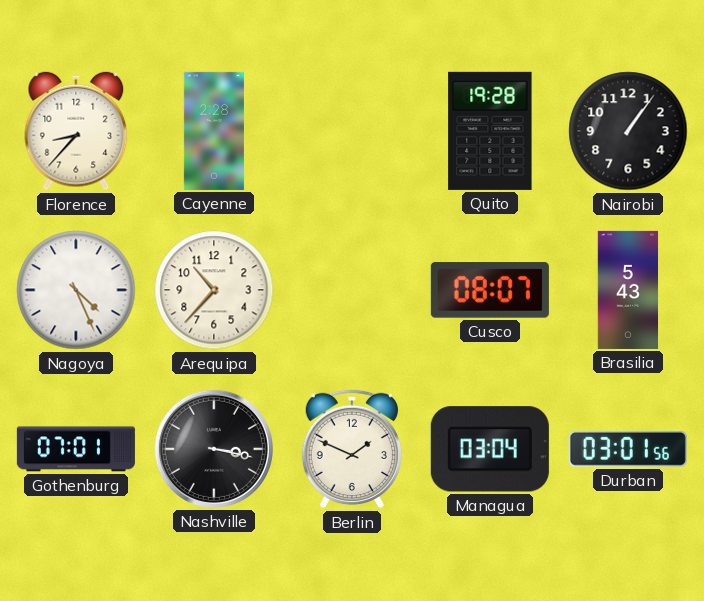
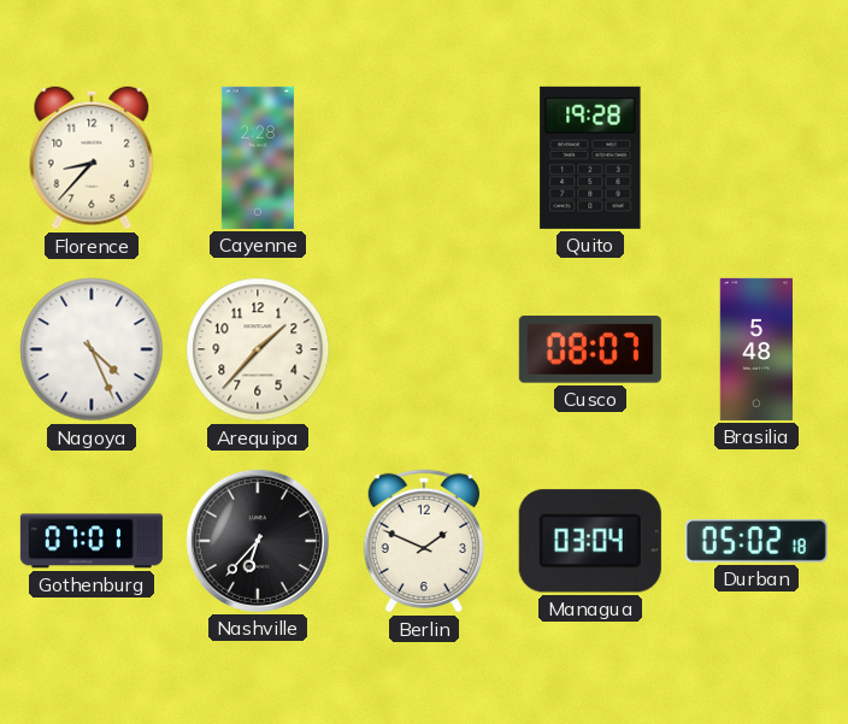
Nairobi: 1:06 -> none
Arequipa: 10:37 -> 1:37
Brasilia: 5:43 -> 5:48
Nashville: 3:17 -> 6:37
Durban: 03:01 -> 05:02
